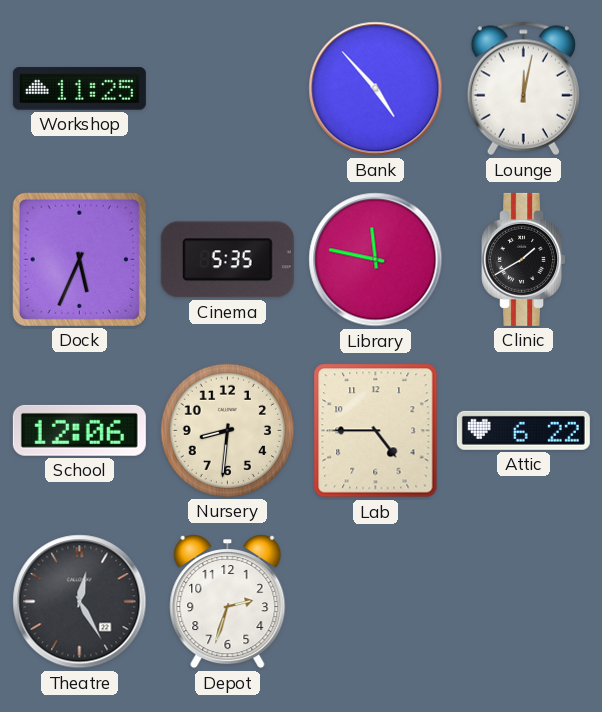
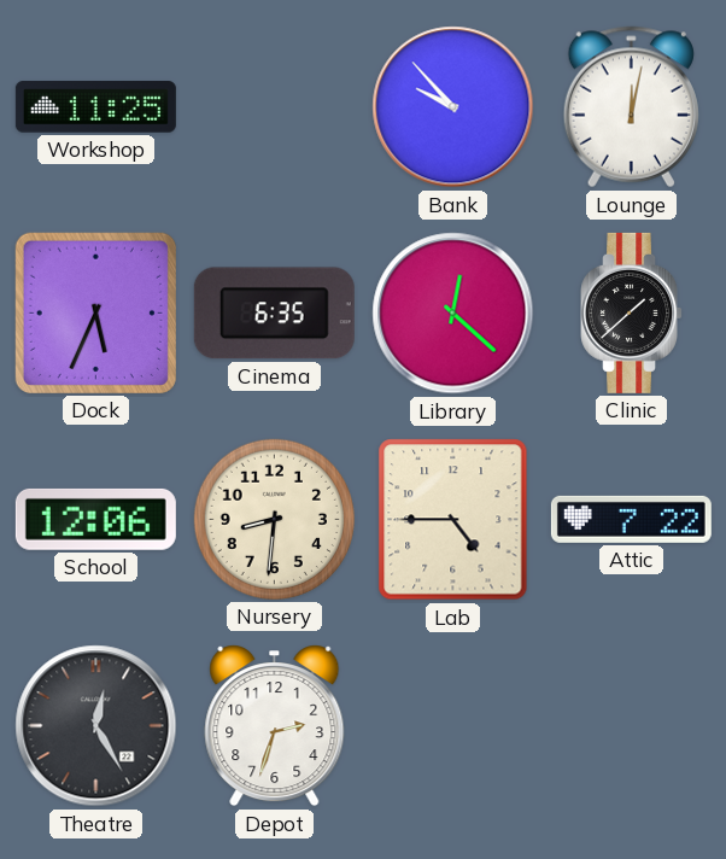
Bank: 4:53 -> 9:53
Cinema: 5:35 -> 6:35
Library: 11:47 -> 12:22
Clinic: 1:40 -> 1:38
Attic: 6:22 -> 7:22
